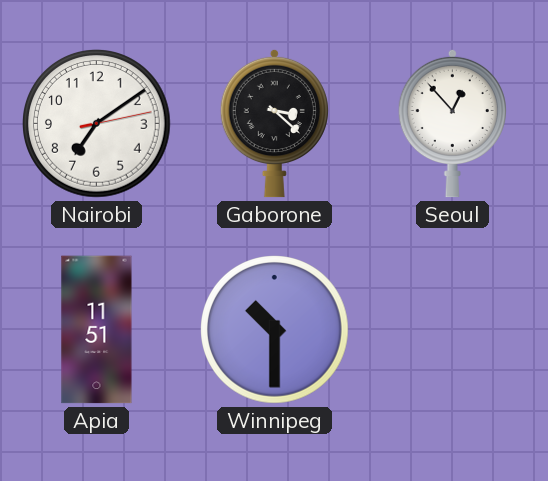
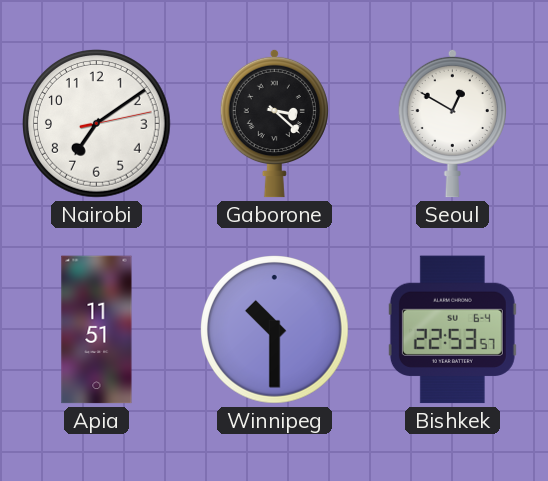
Seoul: 12:53 -> 12:50
Bishkek: none -> 22:53
